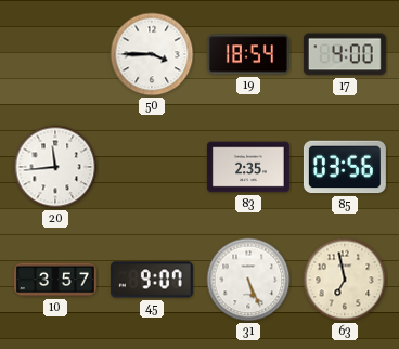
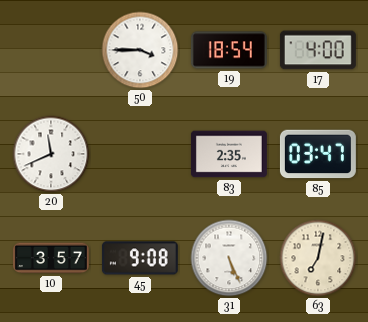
20: 11:44 -> 11:41
85: 03:56 -> 03:47
45: 9:07 -> 9:08
63: 6:58 -> 7:02
